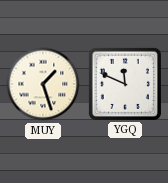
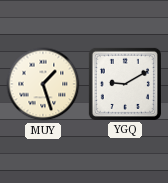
YGQ: 11:49 -> 9:10
